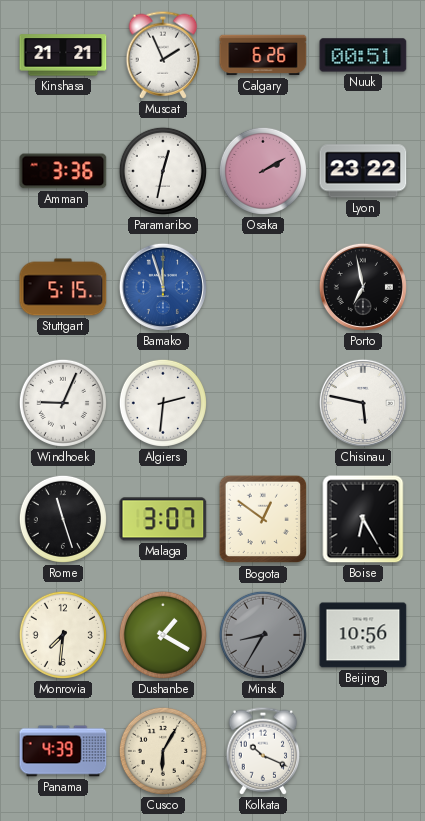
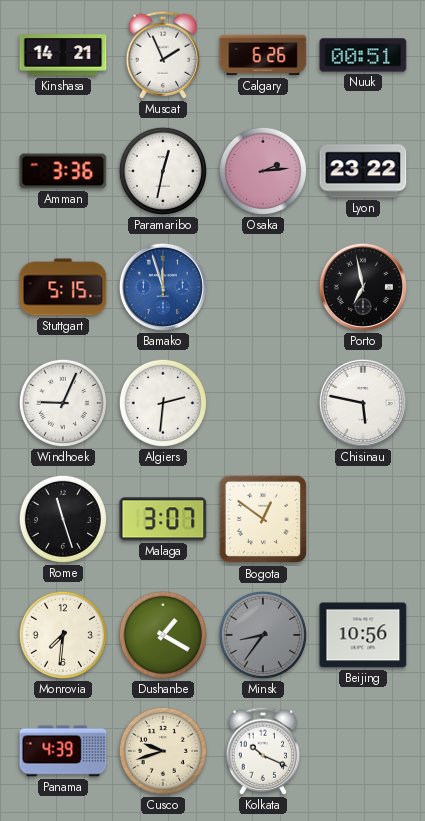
Kinshasa: 21:21 -> 14:21
Osaka: 2:10 -> 2:14
Boise: 6:25 -> none
Minsk: 8:35 -> 8:36
Cusco: 6:05 -> 9:42
